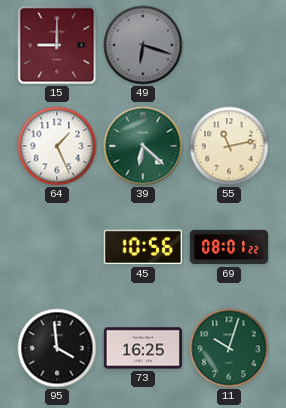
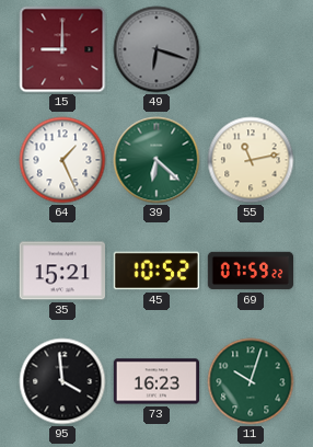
35: none -> 15:21
45: 10:56 -> 10:52
69: 08:01 -> 07:59
73: 16:25 -> 16:23
